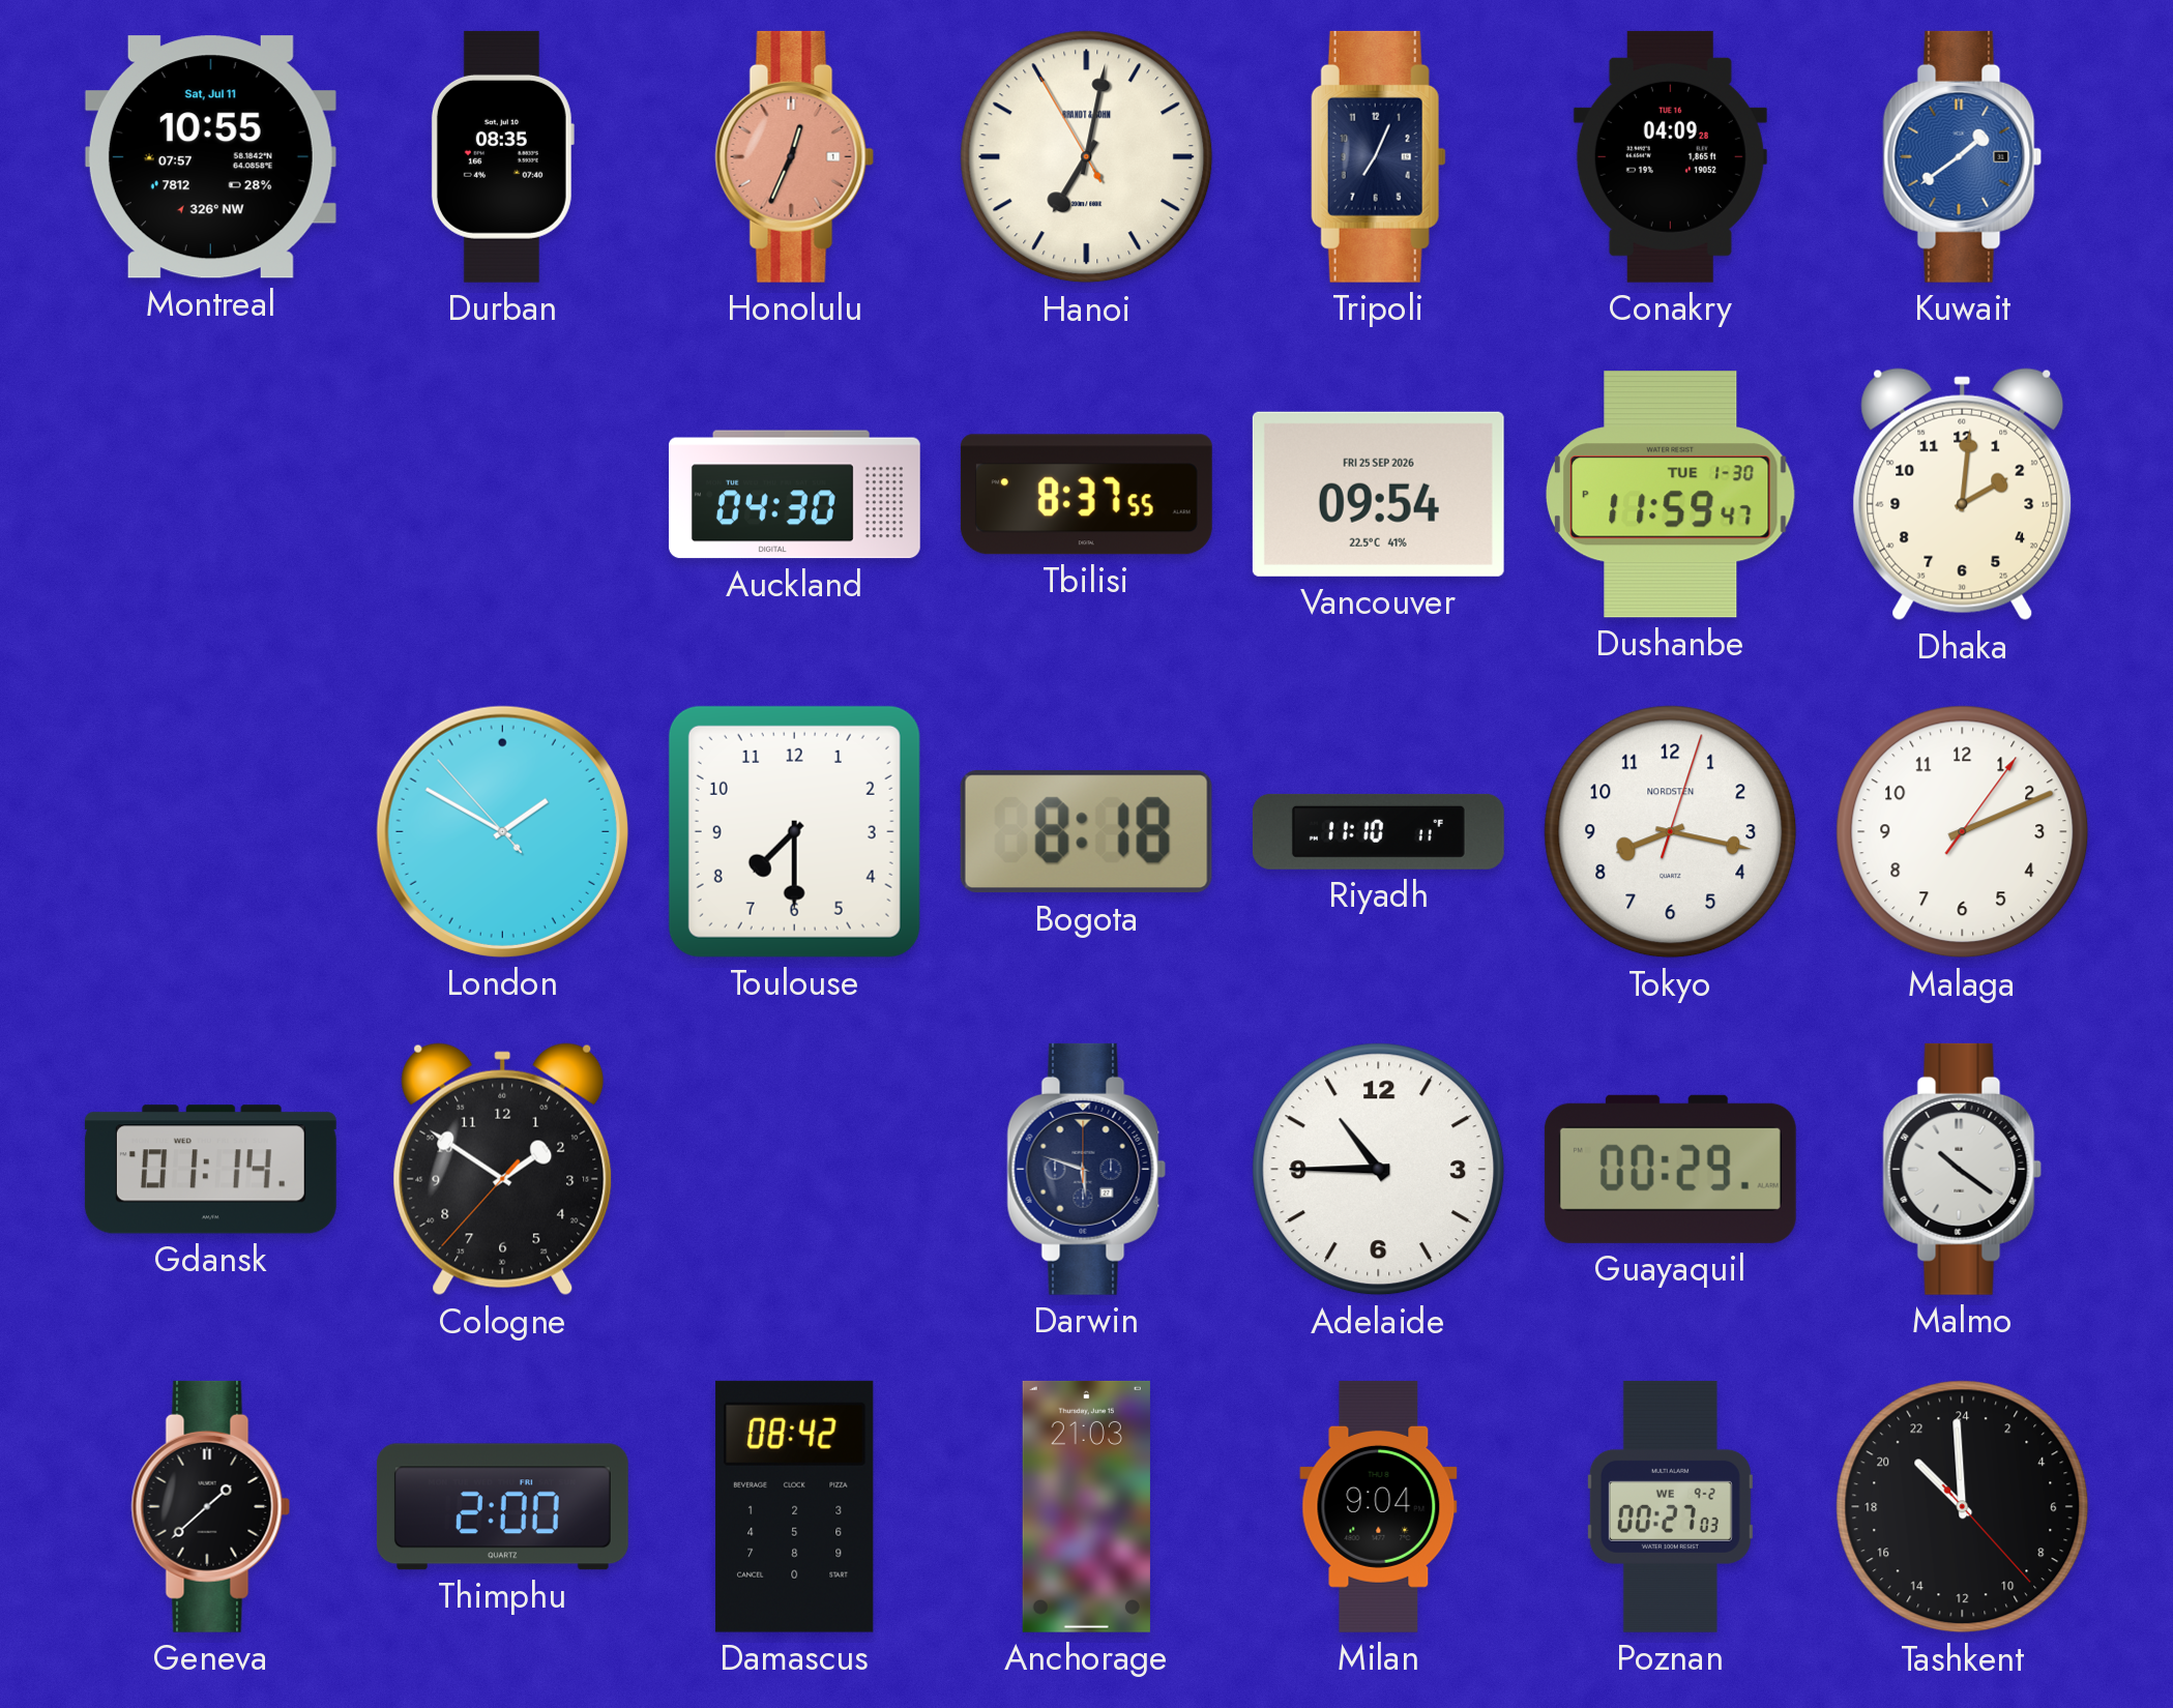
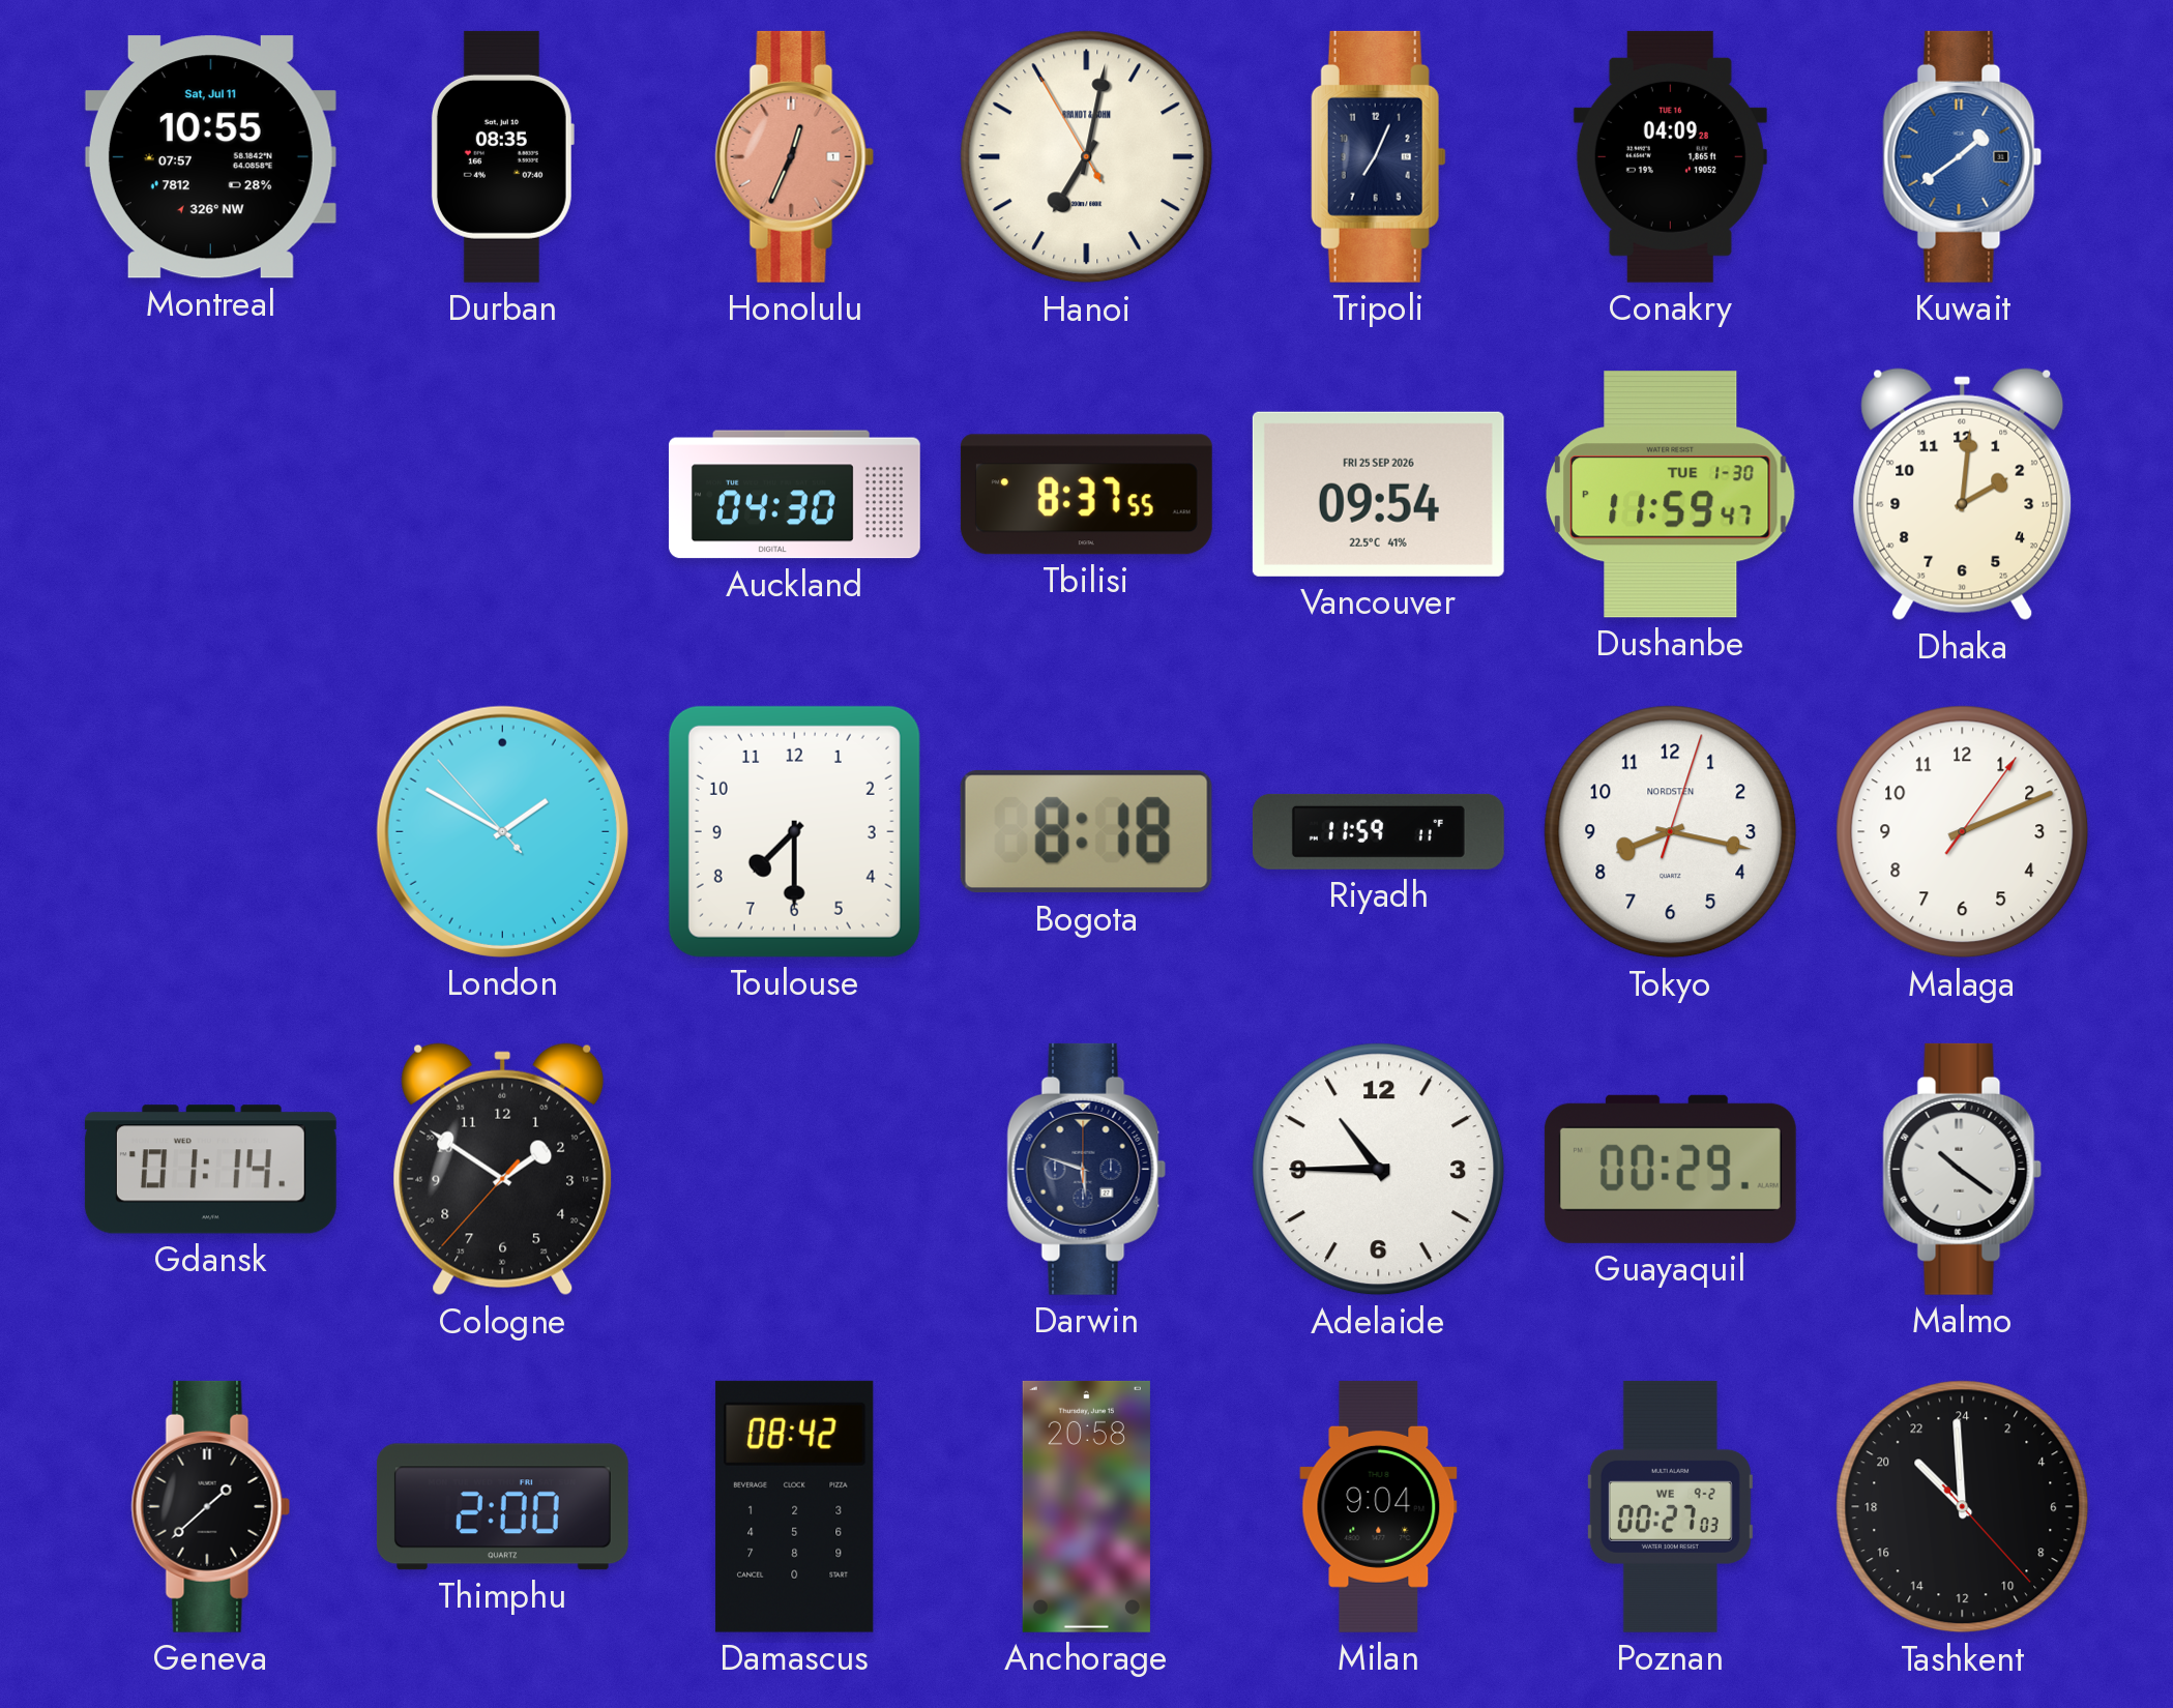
Riyadh: 11:10 -> 11:59
Anchorage: 21:03 -> 20:58
